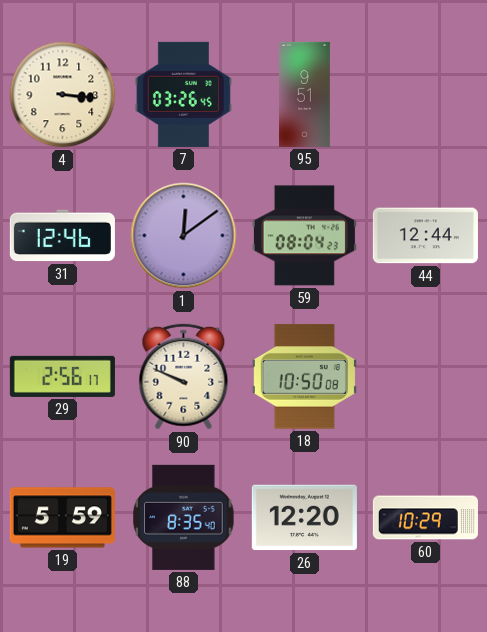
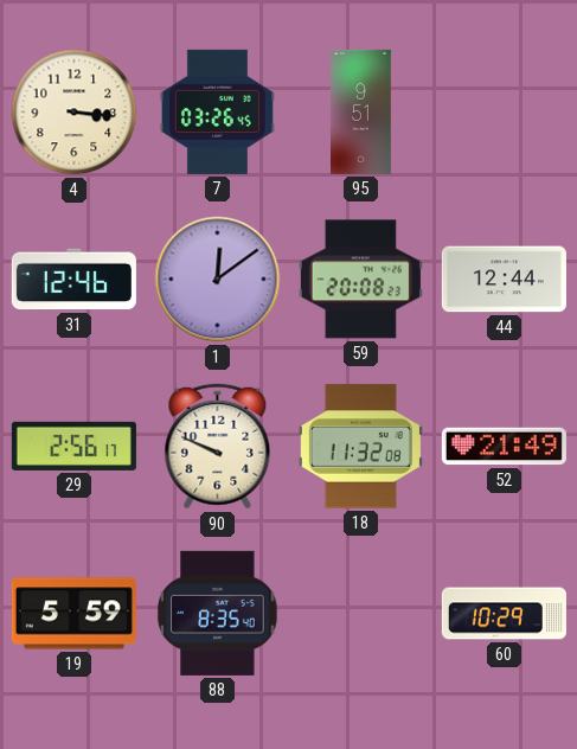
59: 08:04 -> 20:08
18: 10:50 -> 11:32
52: none -> 21:49
26: 12:20 -> none
